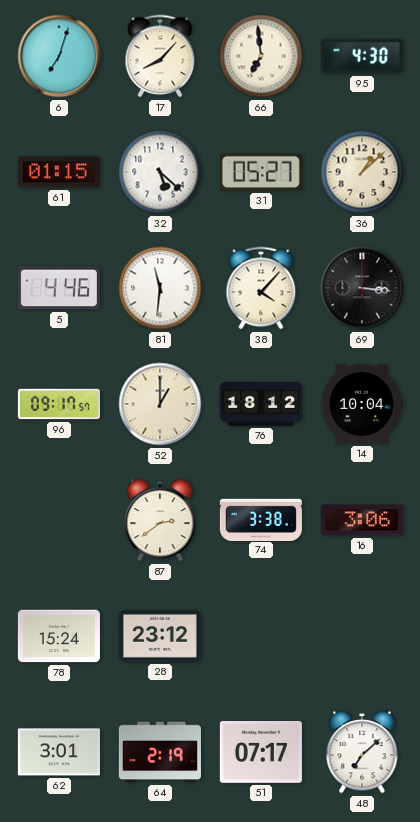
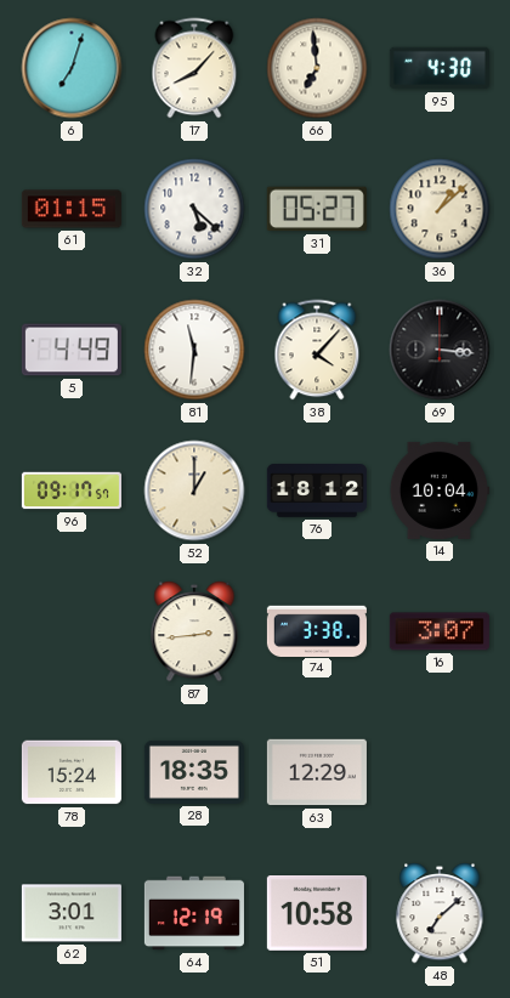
5: 4:46 -> 4:49
87: 2:39 -> 2:44
16: 3:06 -> 3:07
28: 23:12 -> 18:35
63: none -> 12:29
64: 2:19 -> 12:19
51: 07:17 -> 10:58
